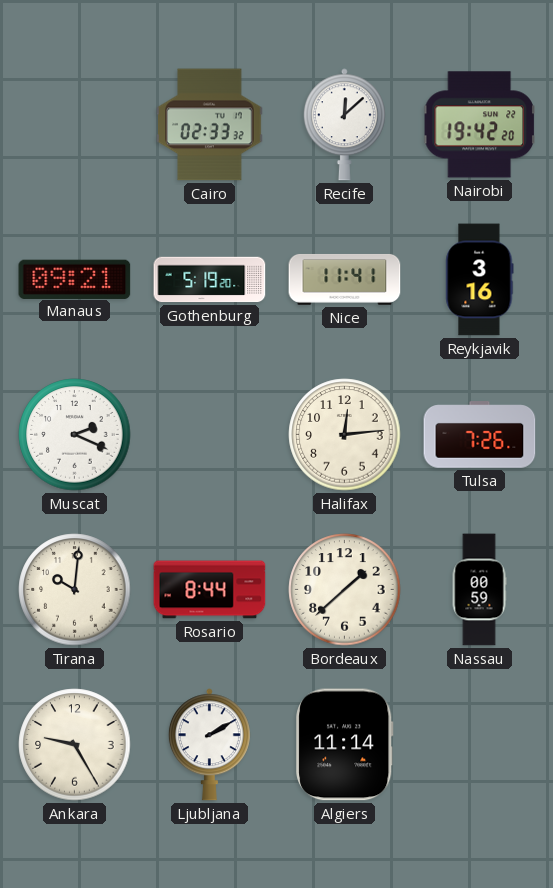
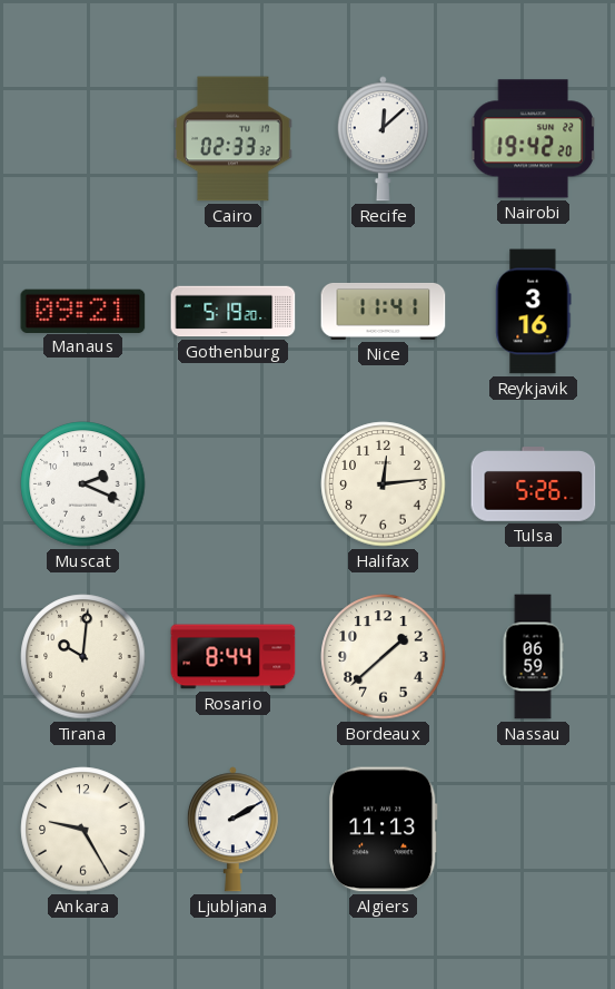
Tulsa: 7:26 -> 5:26
Nassau: 00:59 -> 06:59
Algiers: 11:14 -> 11:13
